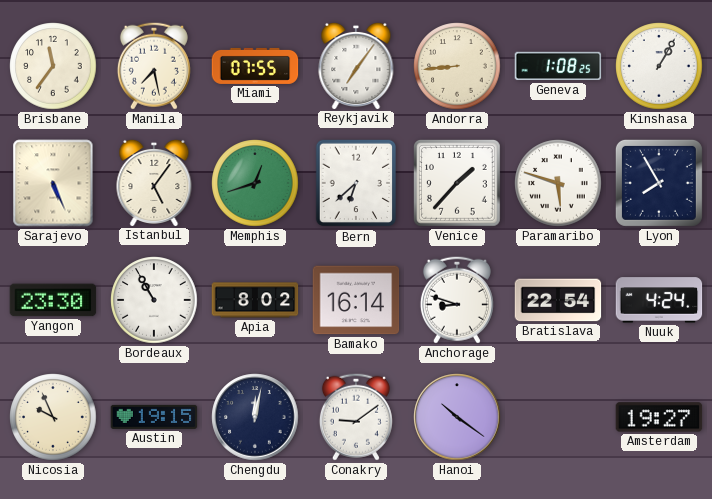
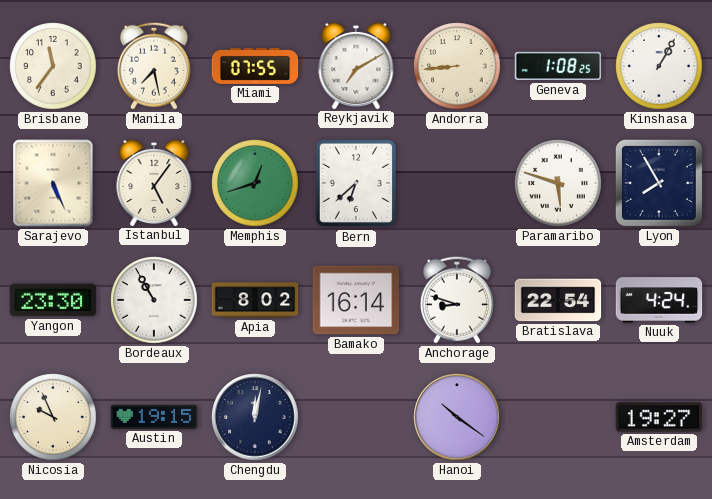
Reykjavik: 7:06 -> 7:10
Venice: 1:37 -> none
Conakry: 9:09 -> none
